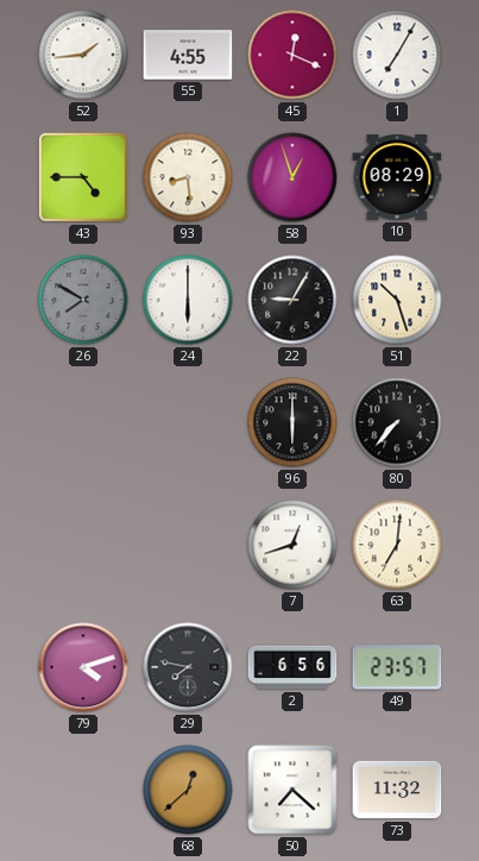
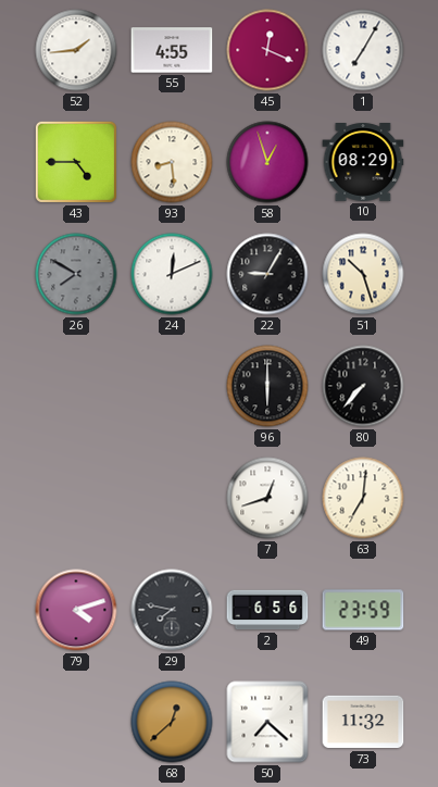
24: 6:00 -> 12:11
49: 23:57 -> 23:59
